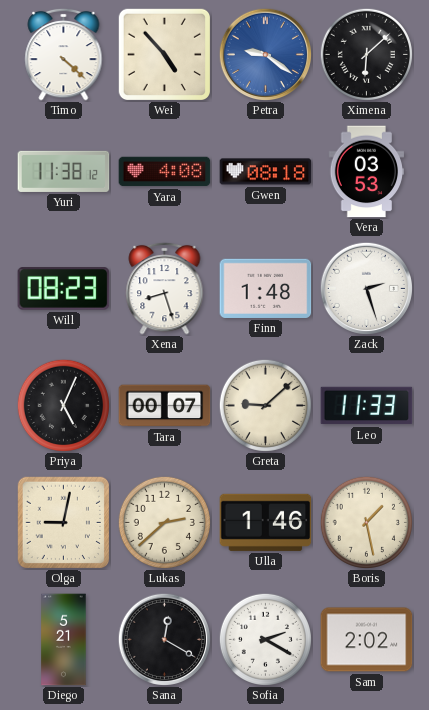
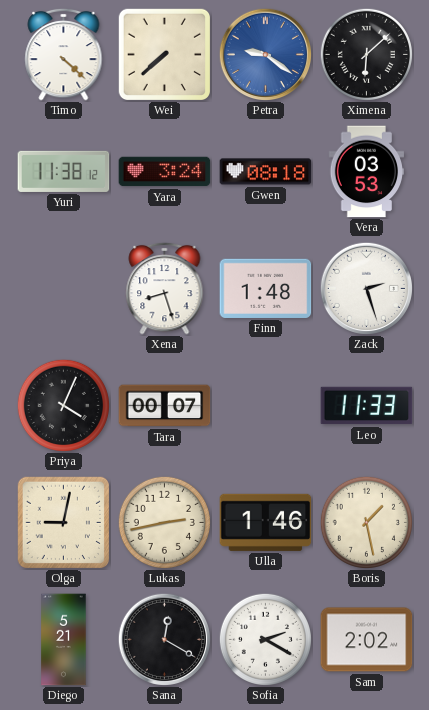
Wei: 4:53 -> 7:38
Yara: 4:08 -> 3:24
Will: 08:23 -> none
Priya: 5:04 -> 4:04
Greta: 9:08 -> none
Lukas: 2:38 -> 2:43
